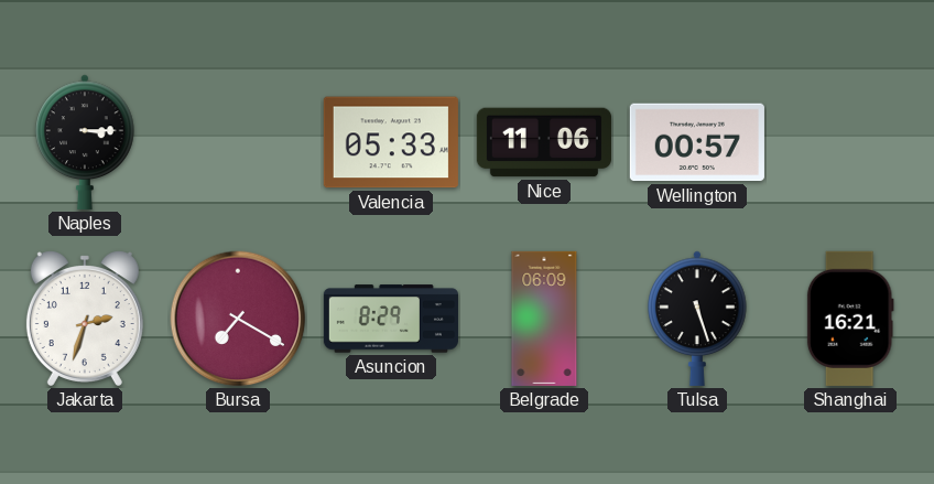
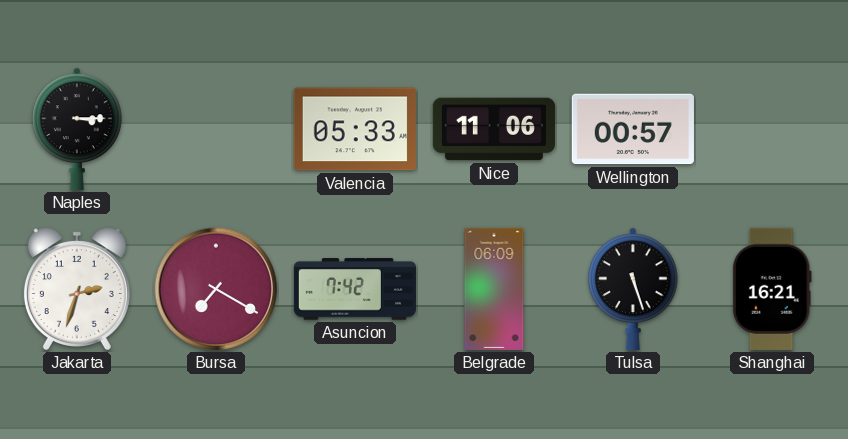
Asuncion: 8:29 -> 7:42
